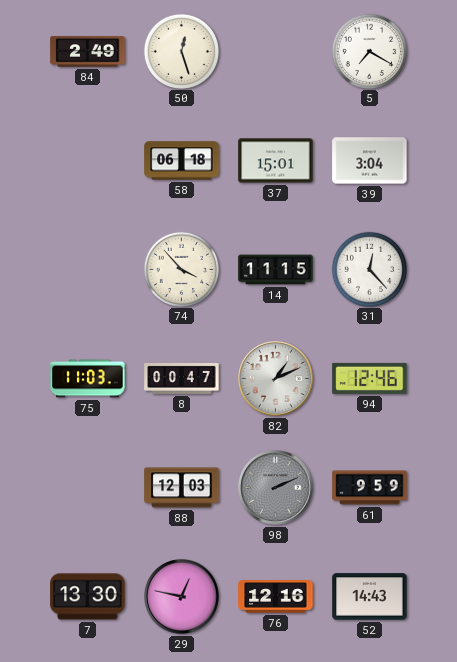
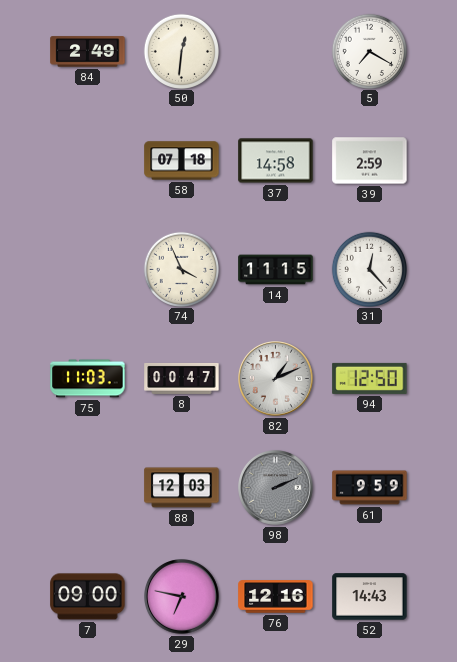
50: 12:27 -> 12:31
58: 06:18 -> 07:18
37: 15:01 -> 14:58
39: 3:04 -> 2:59
74: 3:53 -> 3:56
94: 12:46 -> 12:50
7: 13:30 -> 09:00
29: 12:47 -> 6:47
